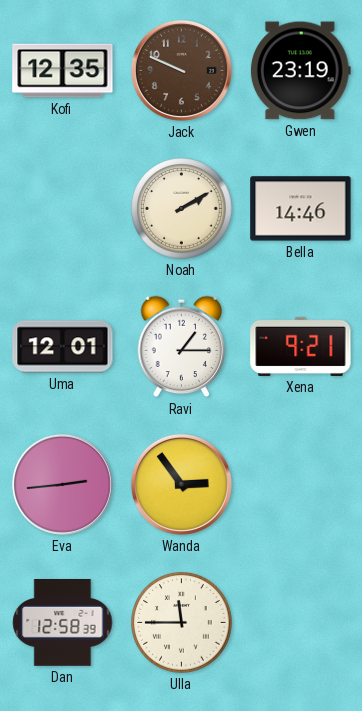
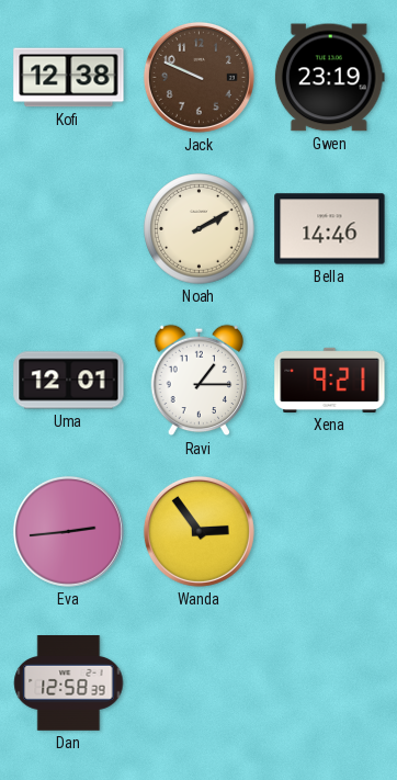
Kofi: 12:35 -> 12:38
Ulla: 11:45 -> none
